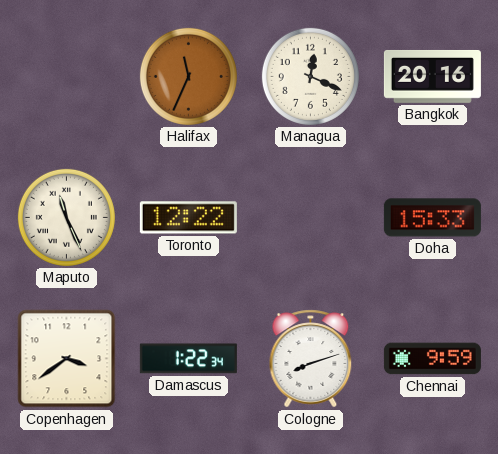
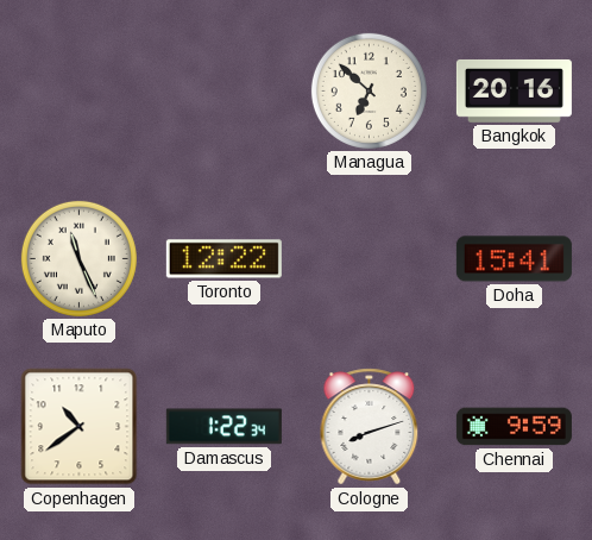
Halifax: 11:34 -> none
Managua: 12:19 -> 6:52
Doha: 15:33 -> 15:41
Copenhagen: 3:39 -> 10:39
